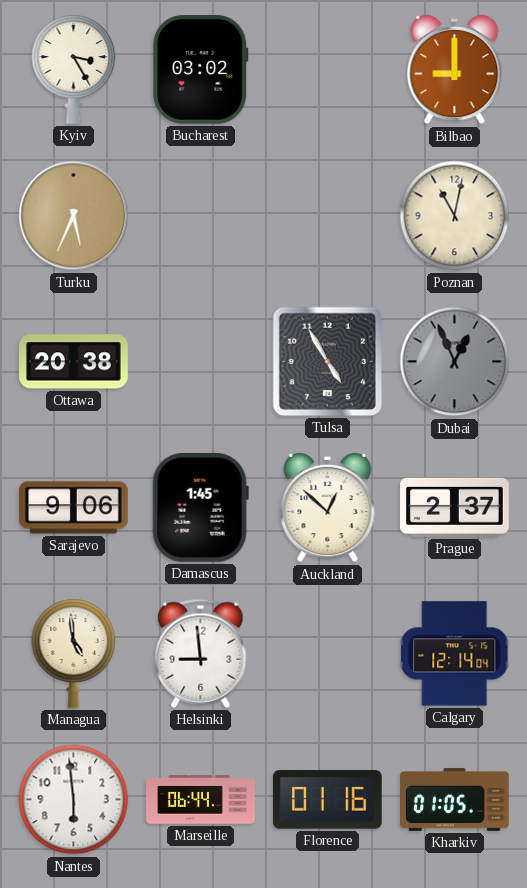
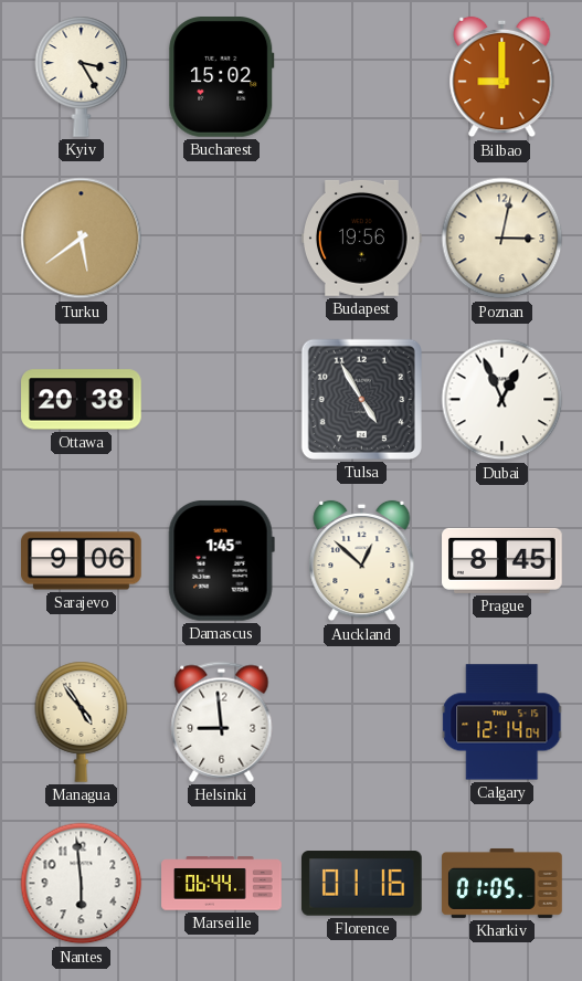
Bucharest: 03:02 -> 15:02
Turku: 5:34 -> 5:39
Budapest: none -> 19:56
Poznan: 11:02 -> 3:02
Dubai dial: grey -> white
Prague: 2:37 -> 8:45
Managua: 4:59 -> 4:54
